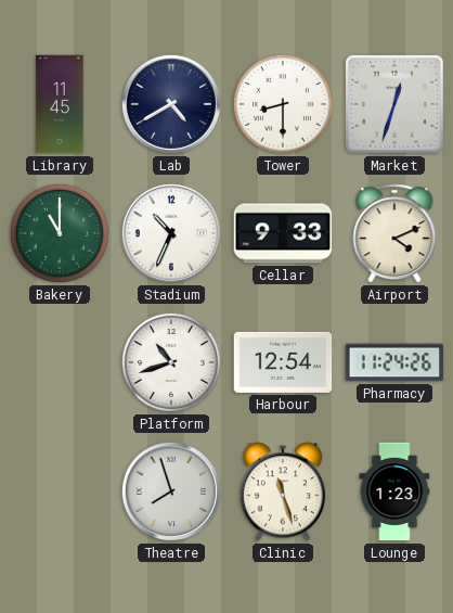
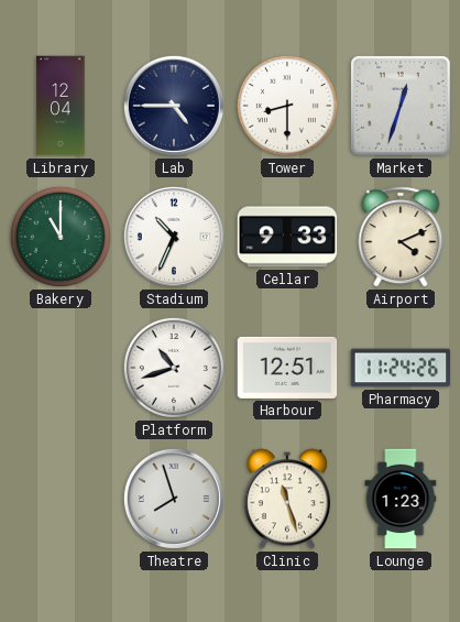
Library: 11:45 -> 12:04
Lab: 4:40 -> 4:45
Harbour: 12:54 -> 12:51
